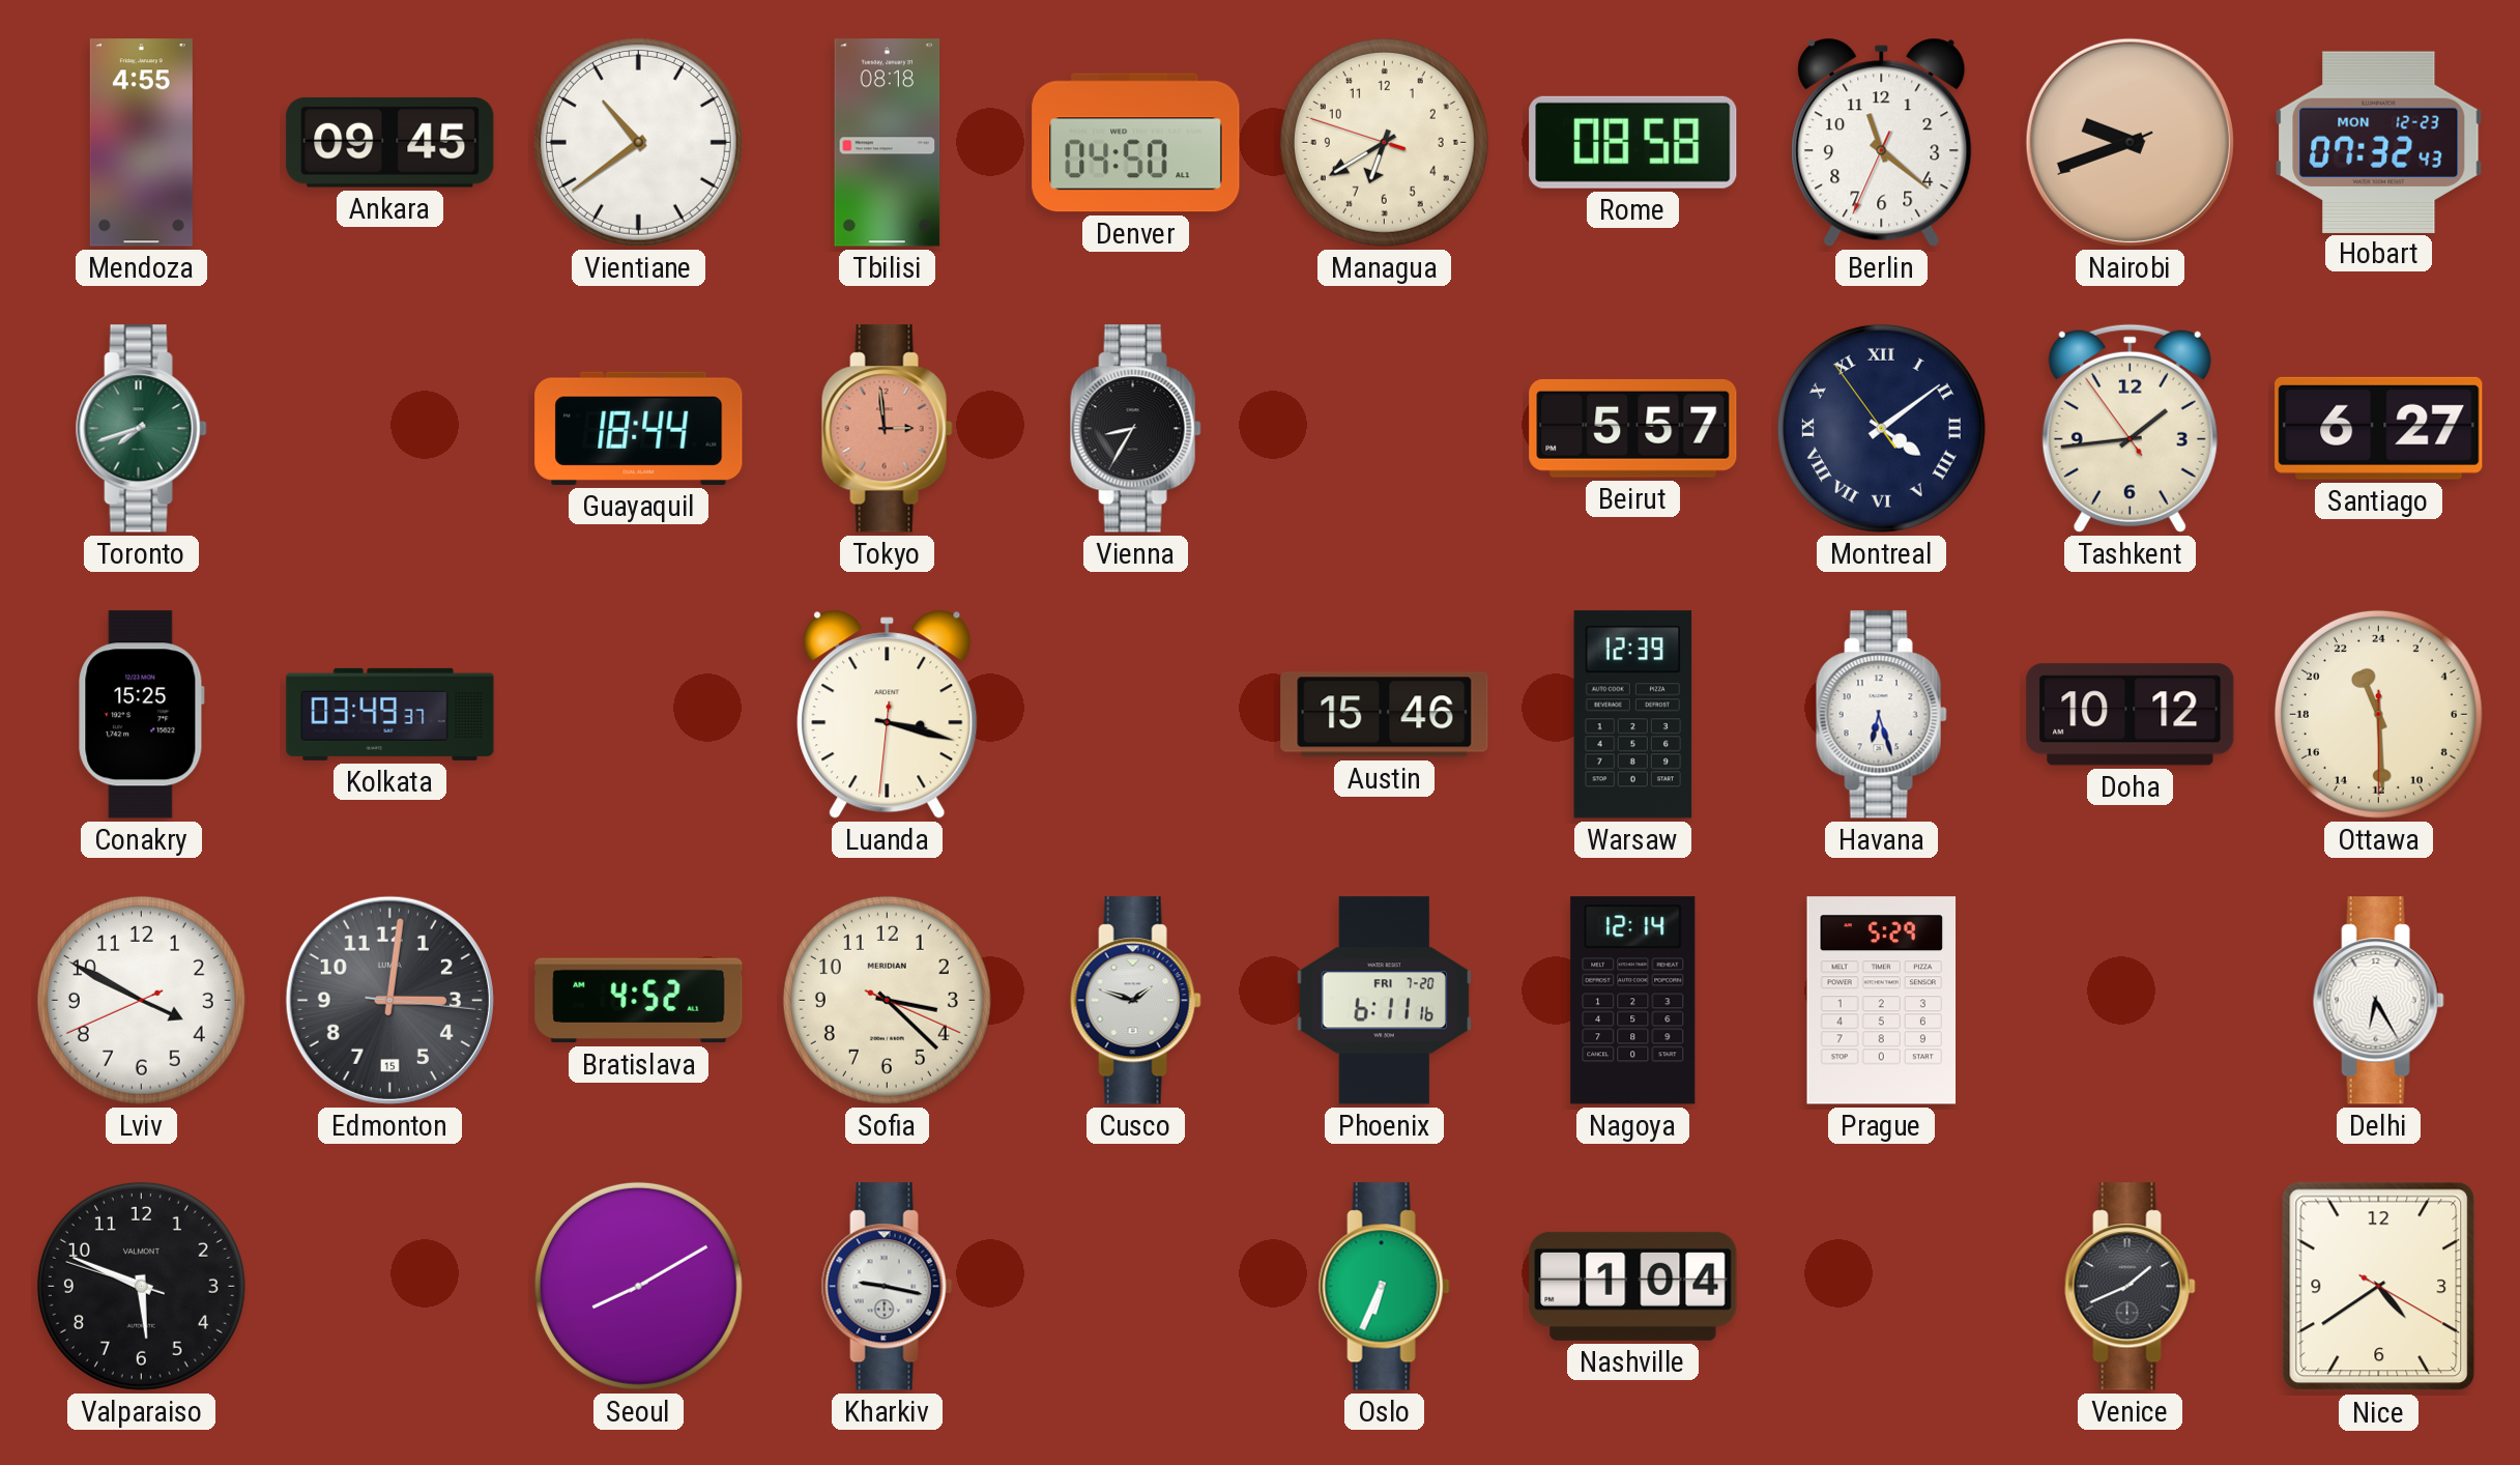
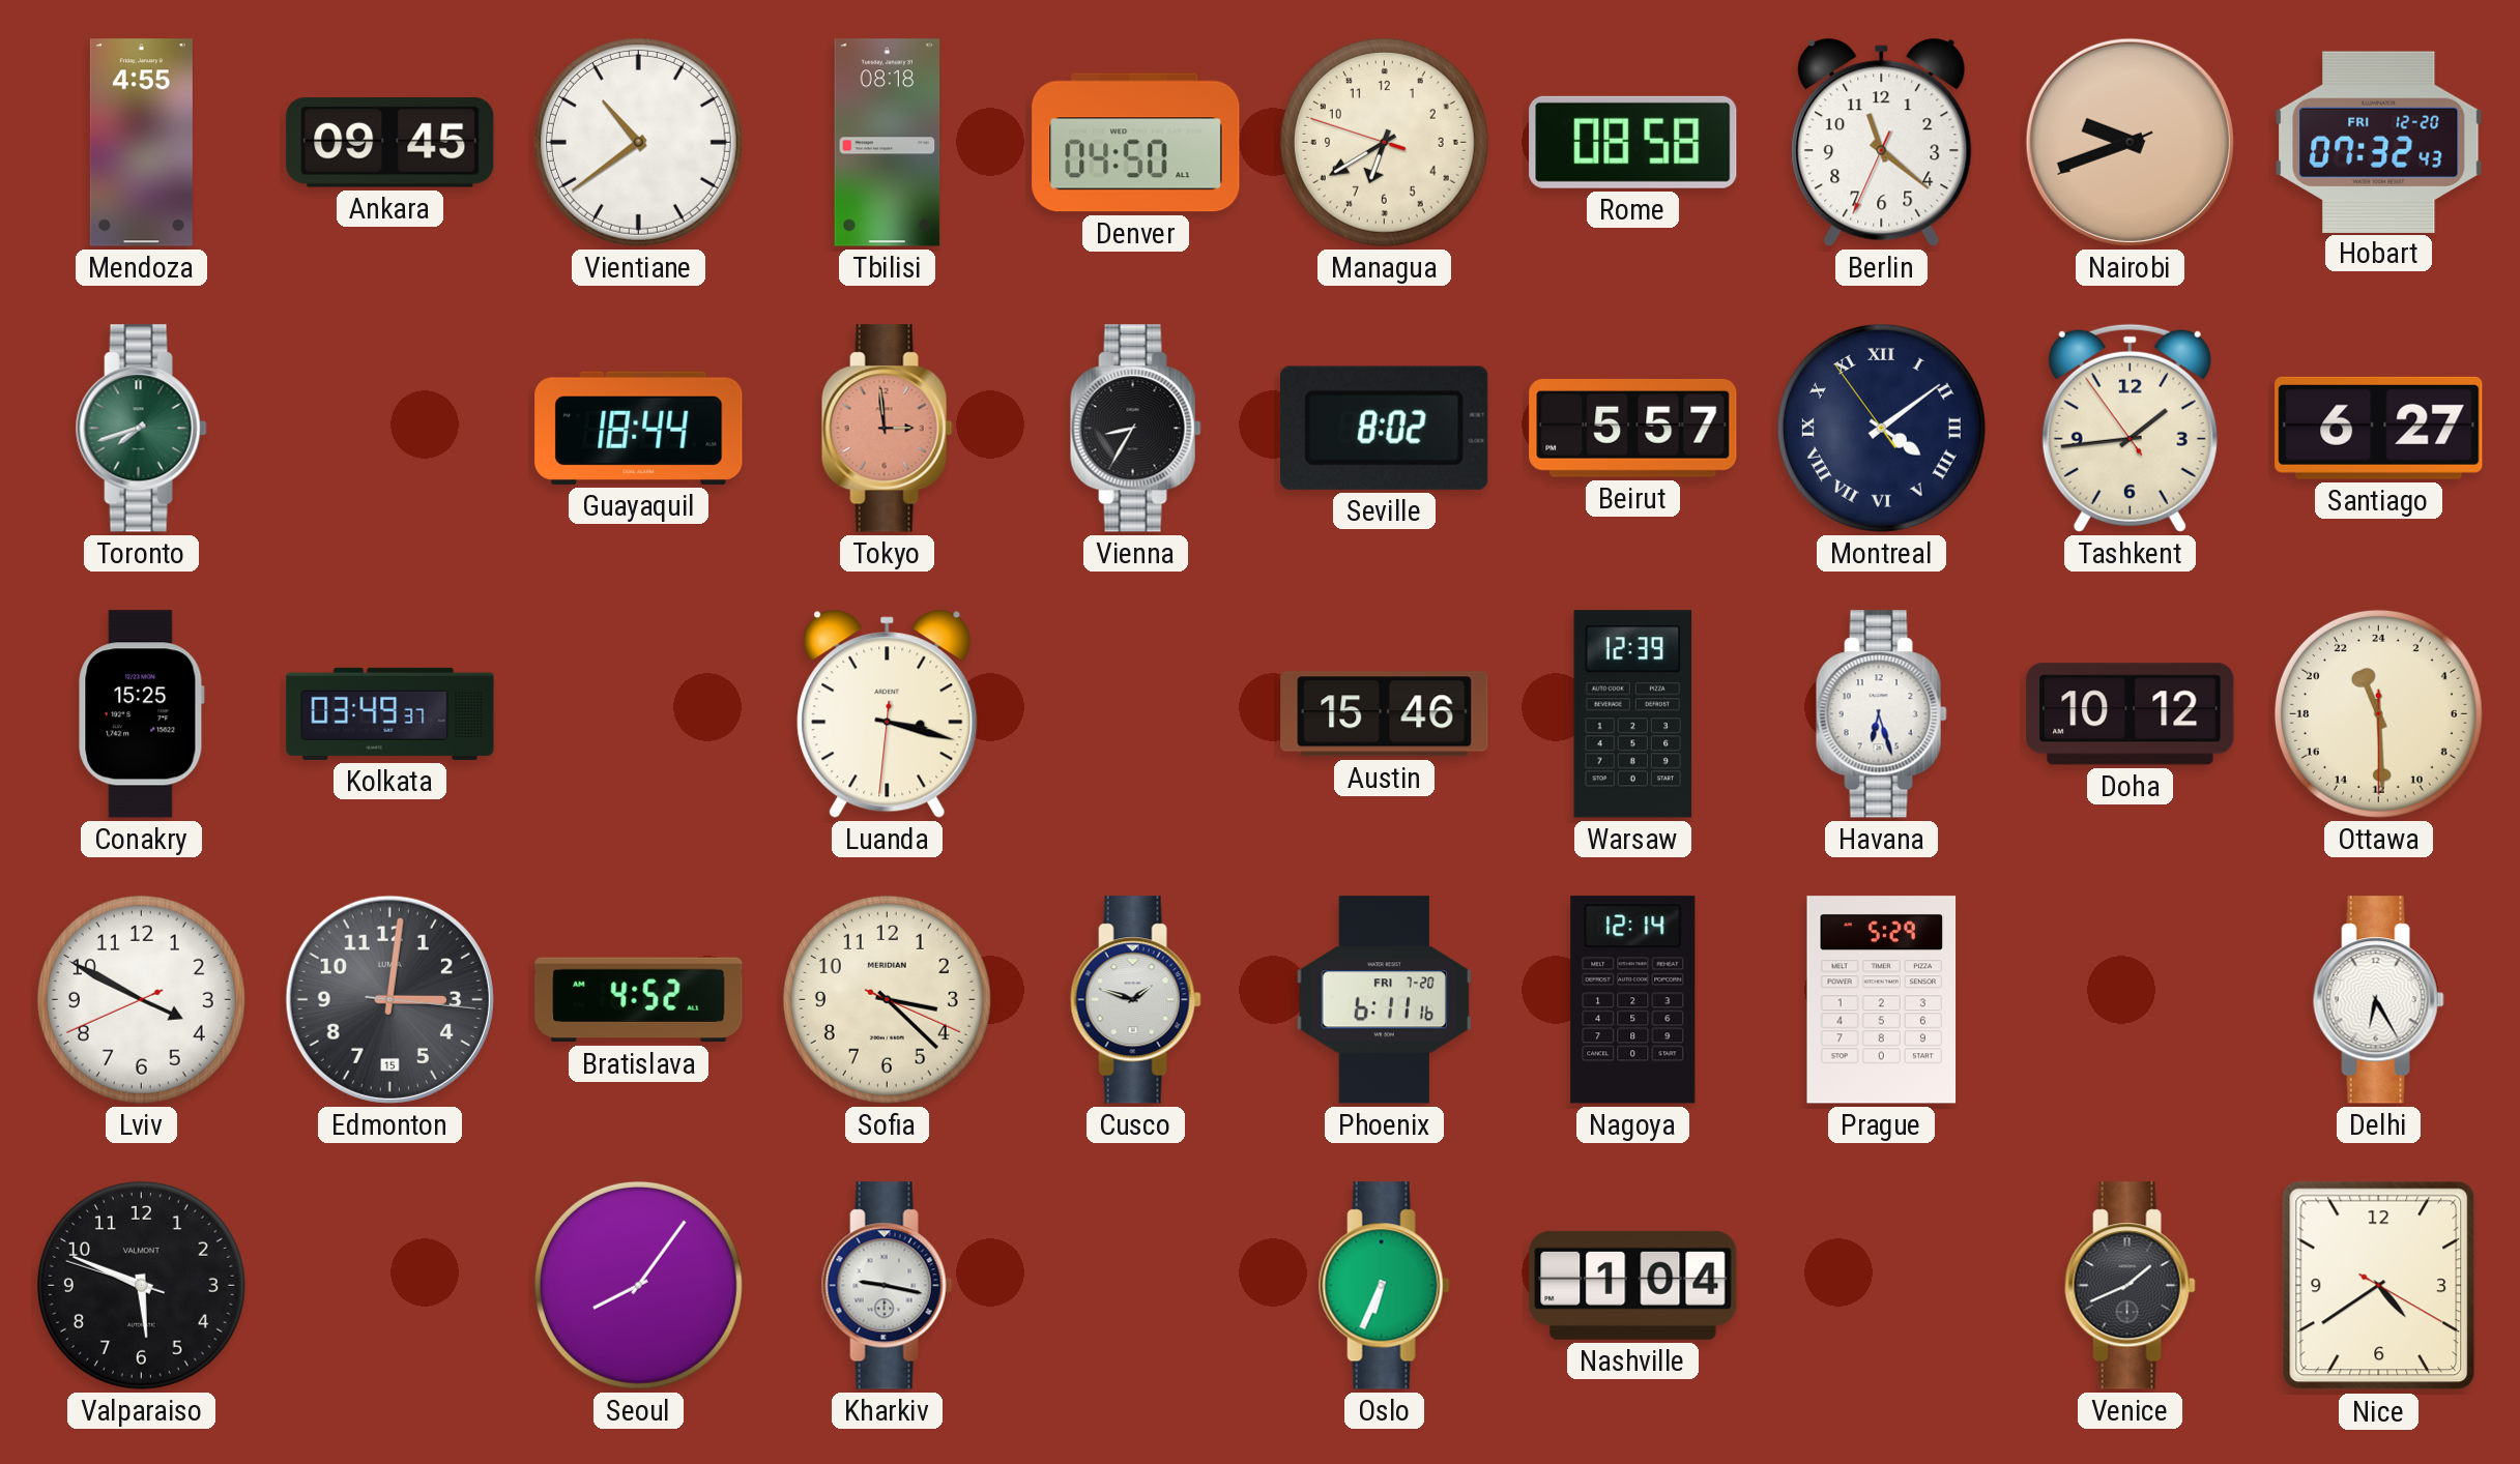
Hobart date: MON 12-23 -> FRI 12-20
Seville: none -> 8:02
Seoul: 8:10 -> 8:06
